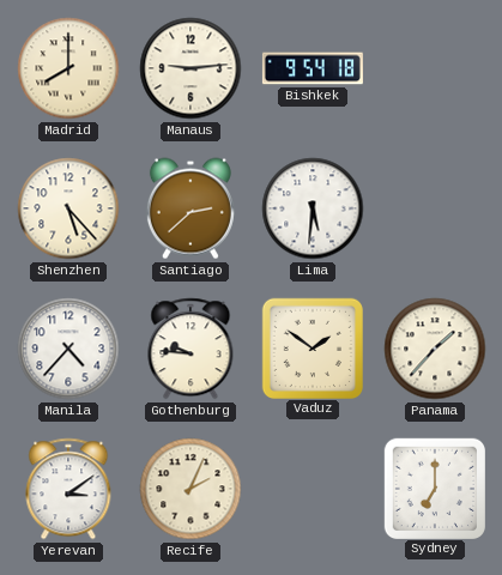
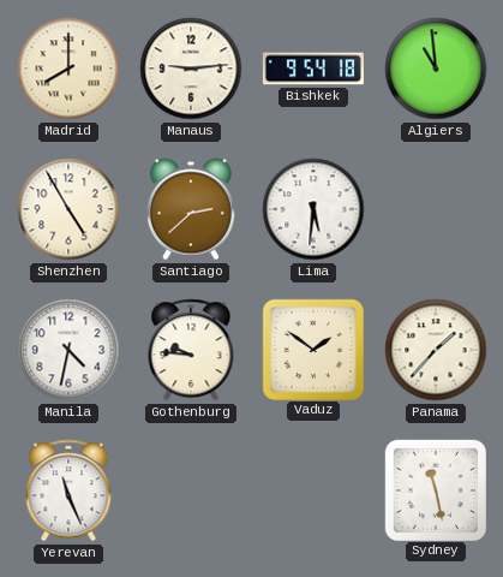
Algiers: none -> 10:59
Shenzhen: 5:23 -> 4:55
Manila: 4:37 -> 4:32
Yerevan: 3:09 -> 11:26
Recife: 2:04 -> none
Sydney: 7:00 -> 11:28
